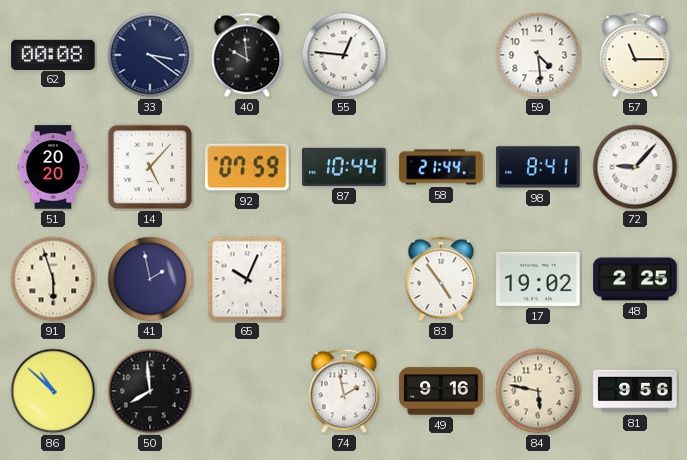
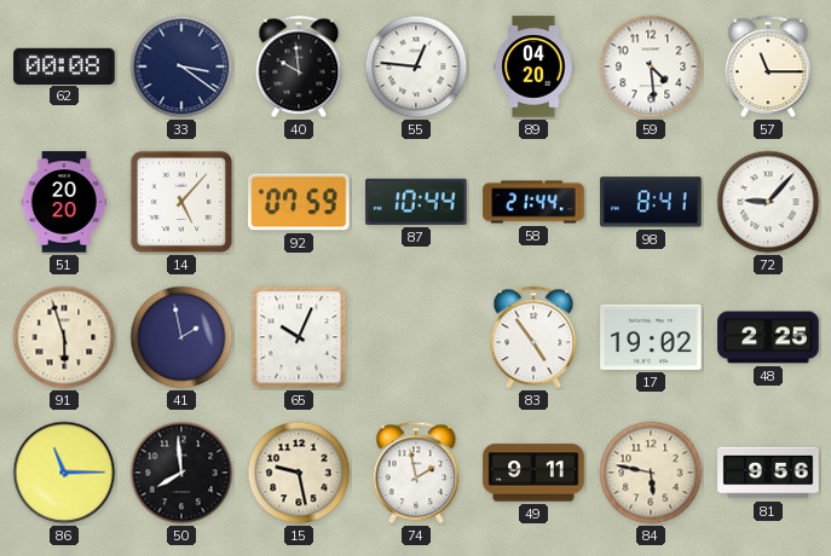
89: none -> 04:20
86: 10:52 -> 11:15
15: none -> 9:28
49: 9:16 -> 9:11
